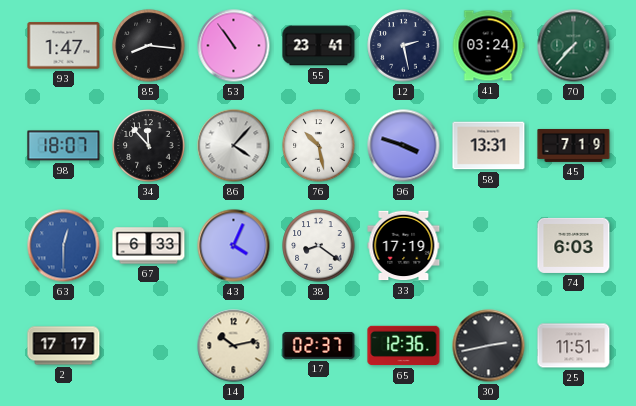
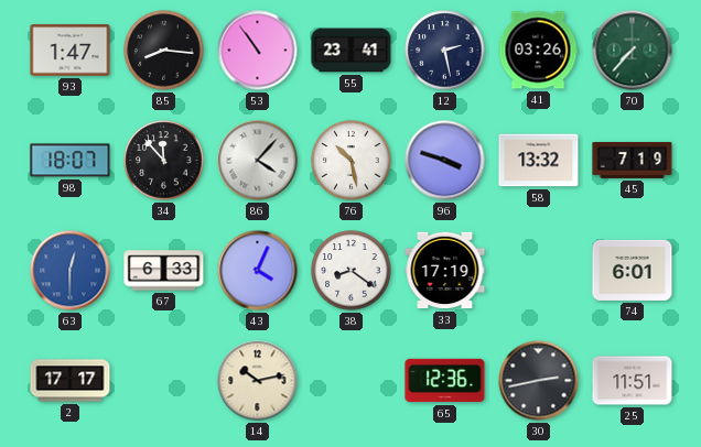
41: 03:24 -> 03:26
58: 13:31 -> 13:32
74: 6:03 -> 6:01
17: 02:37 -> none
